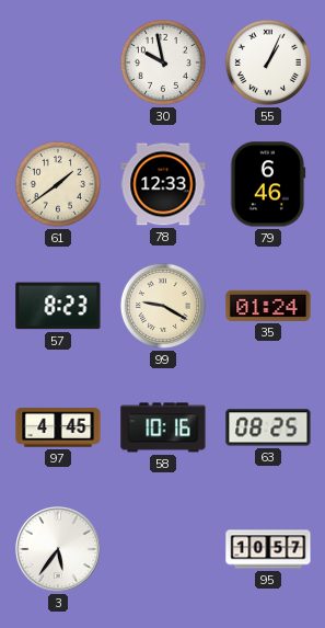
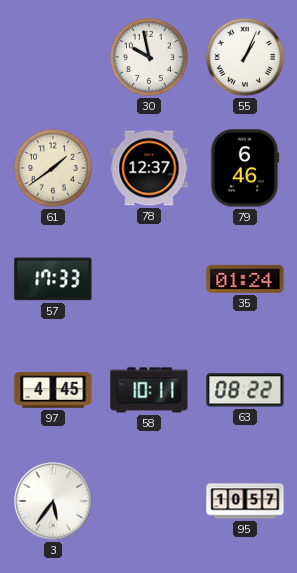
78: 12:33 -> 12:37
57: 8:23 -> 17:33
99: 9:20 -> none
58: 10:16 -> 10:11
63: 08:25 -> 08:22
